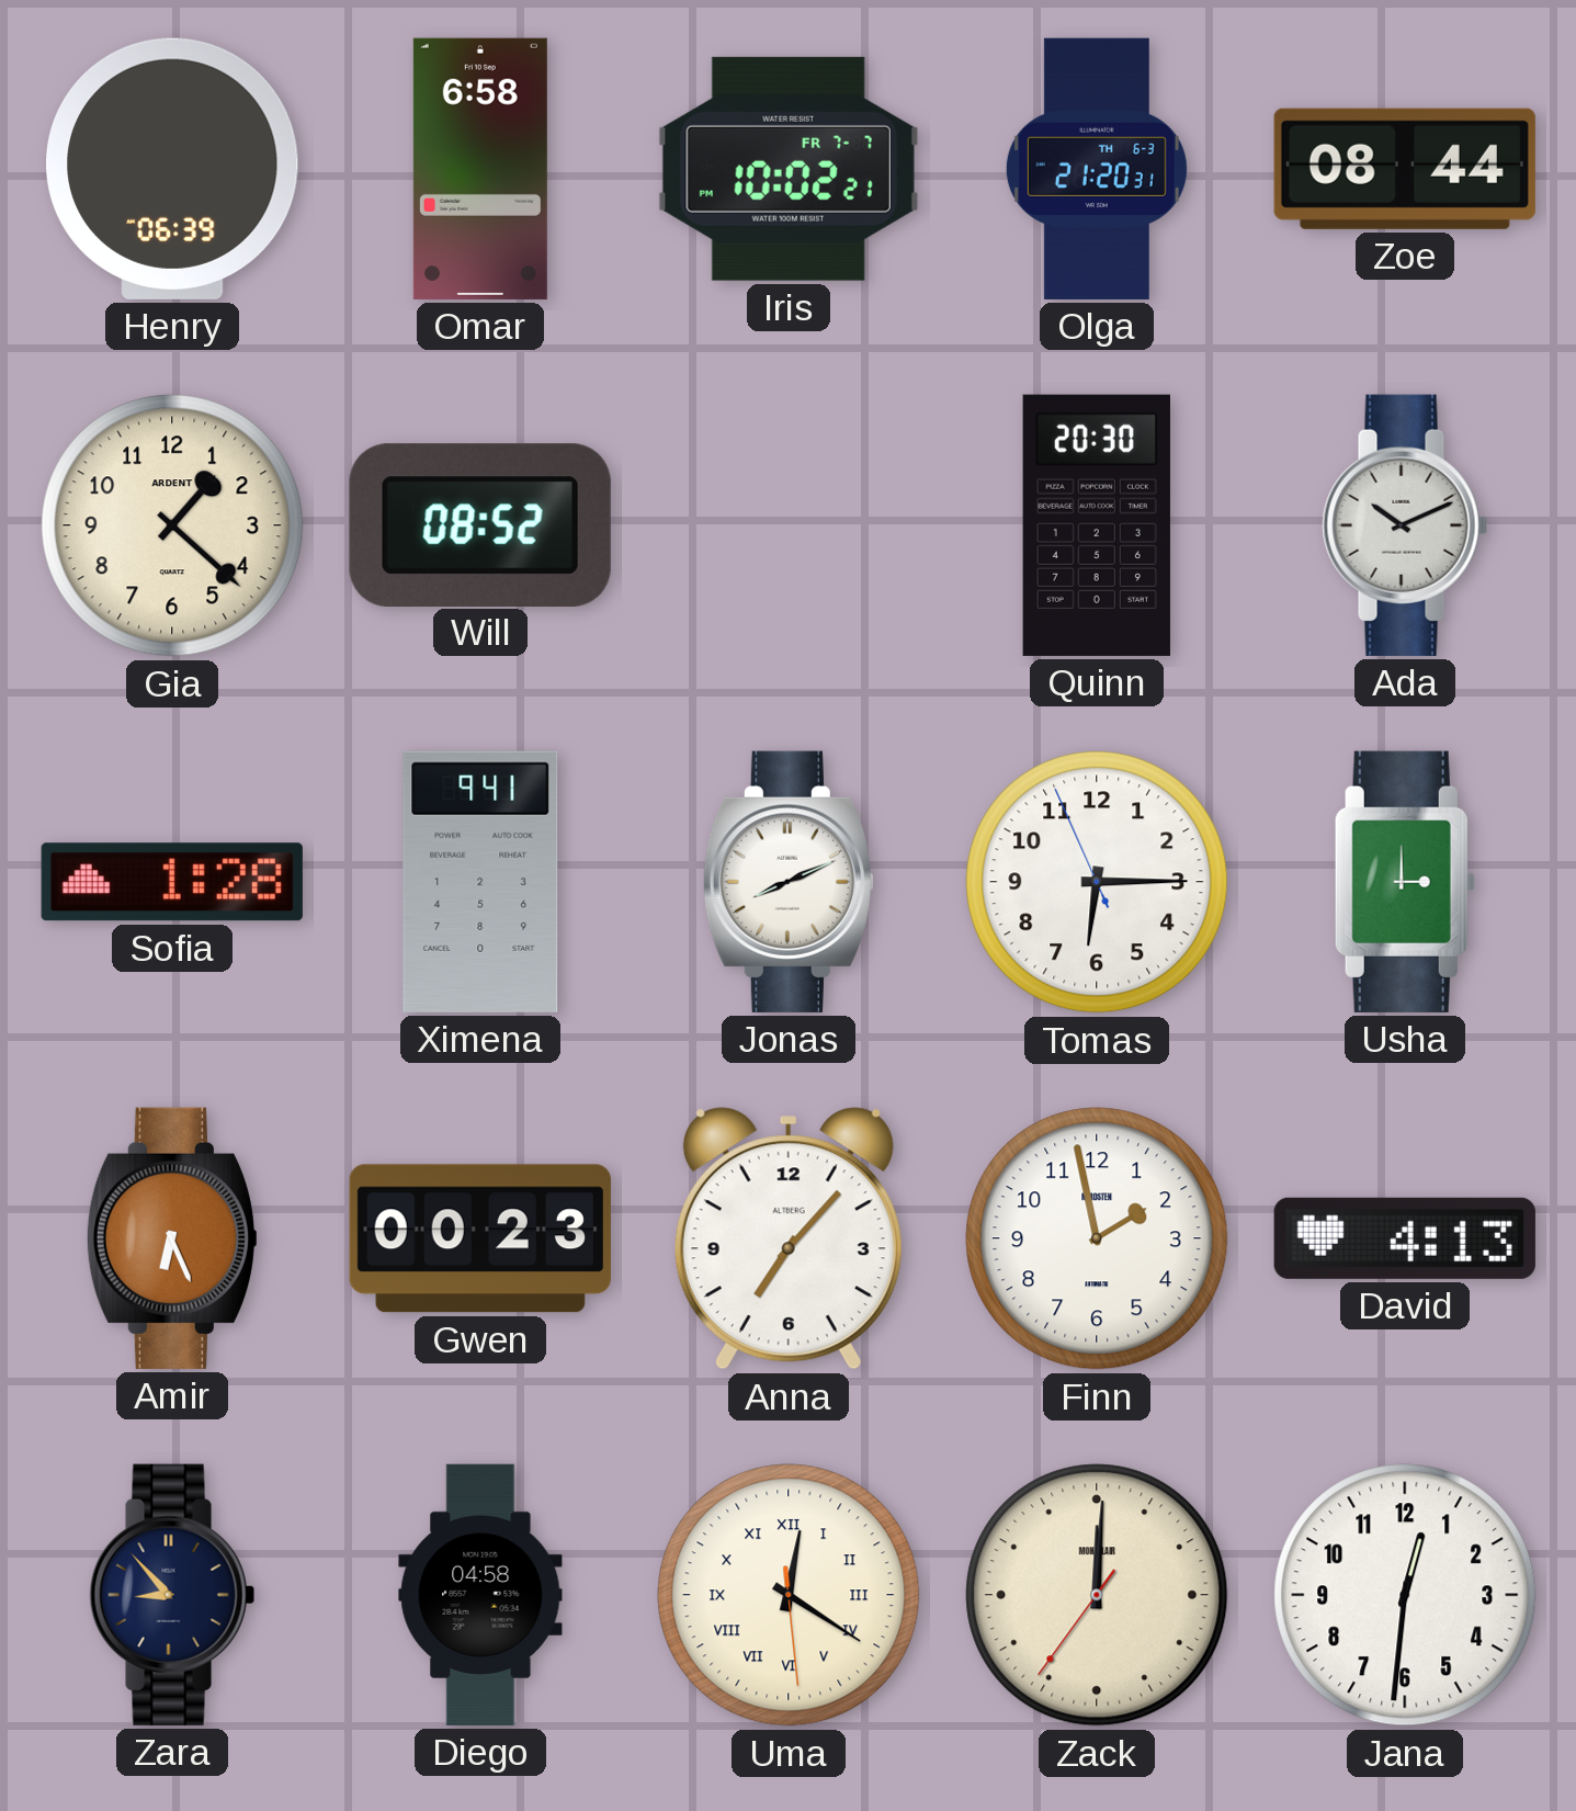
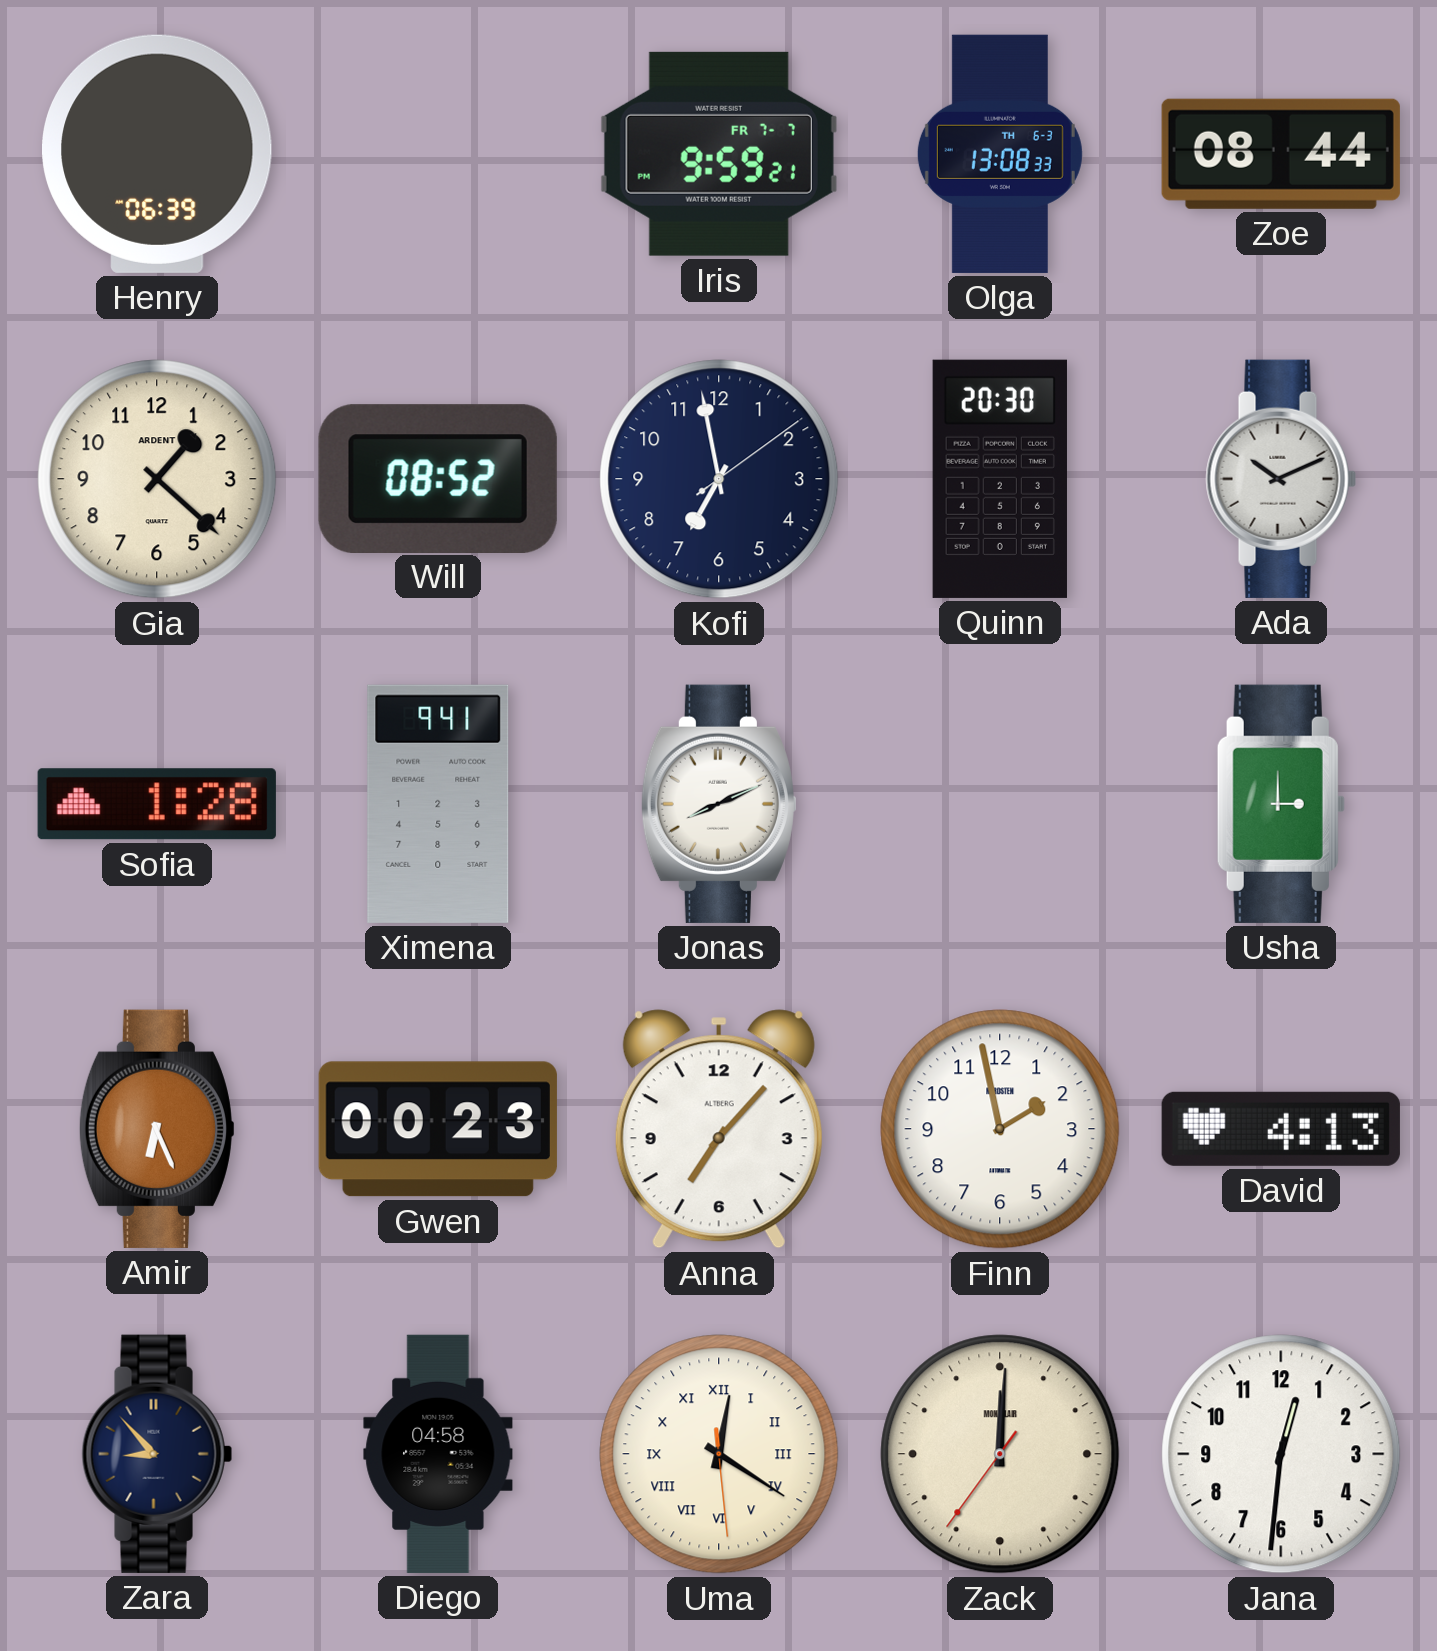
Omar: 6:58 -> none
Iris: 10:02 -> 9:59
Olga: 21:20 -> 13:08
Kofi: none -> 6:58
Tomas: 6:14 -> none
